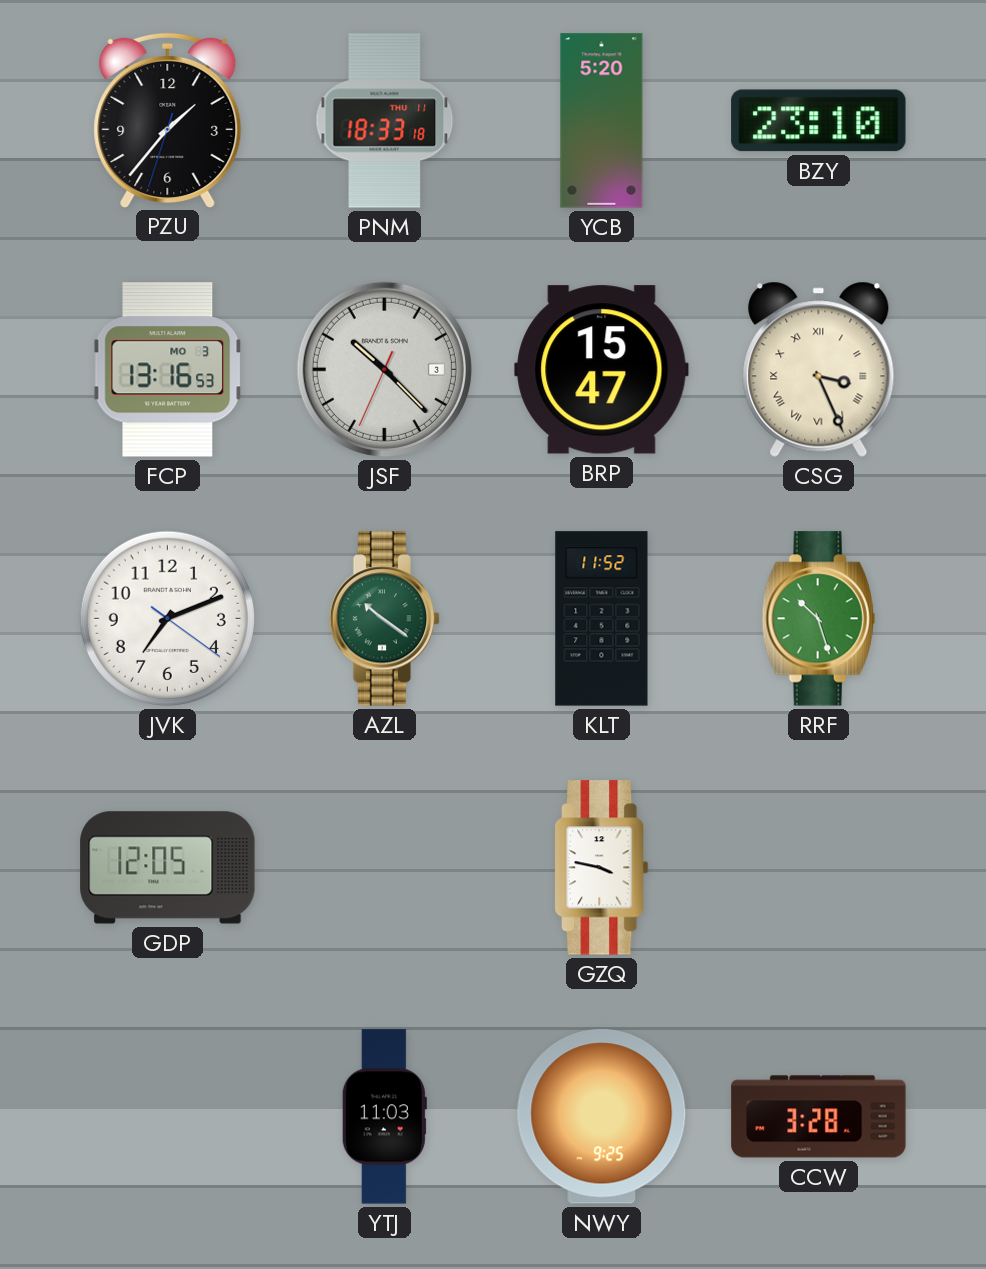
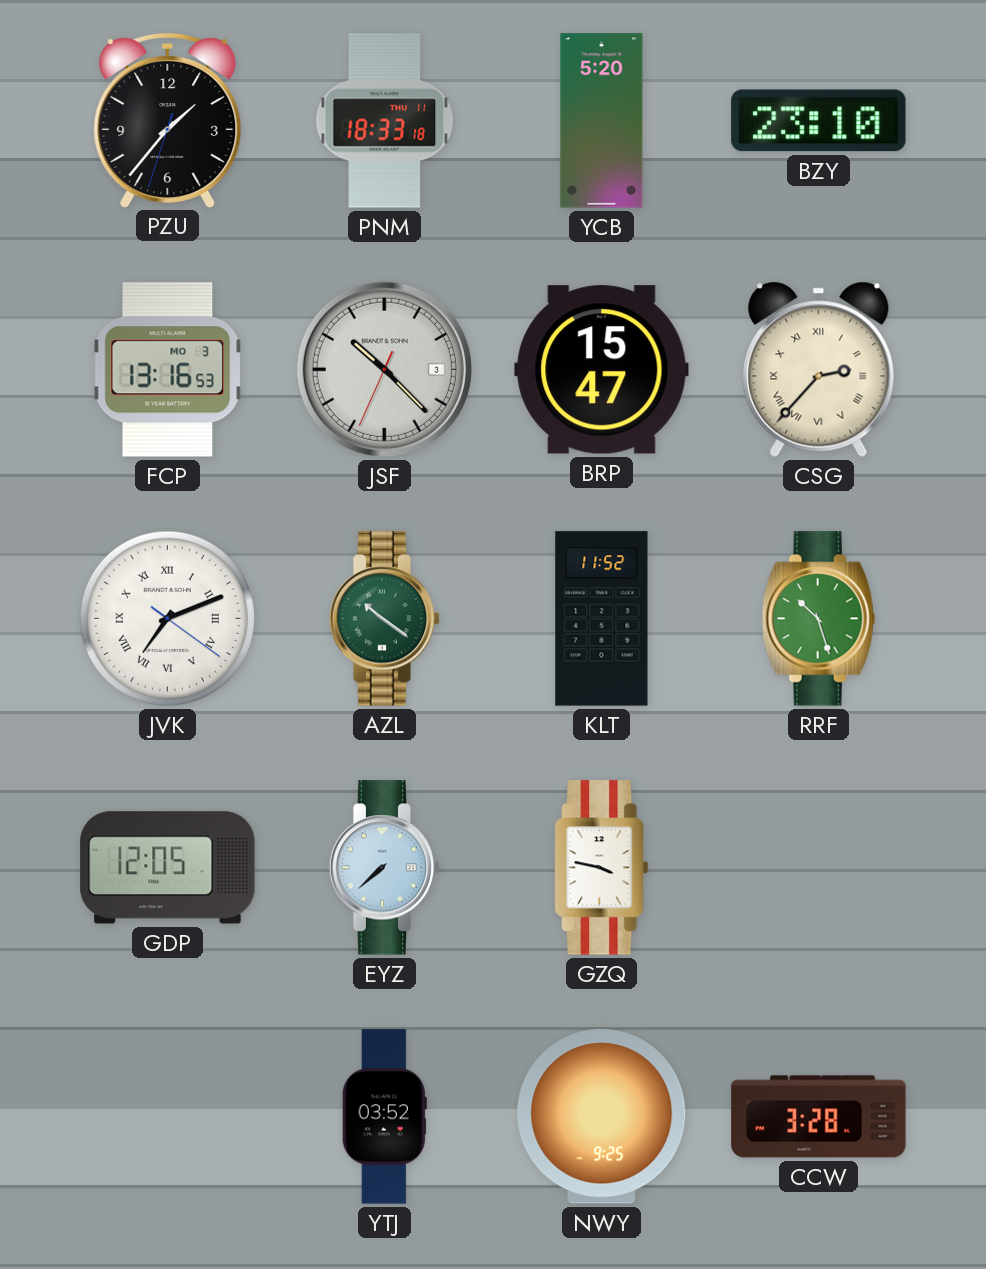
CSG: 3:26 -> 2:37
JVK numerals: Arabic -> Roman
EYZ: none -> 7:38
YTJ: 11:03 -> 03:52
